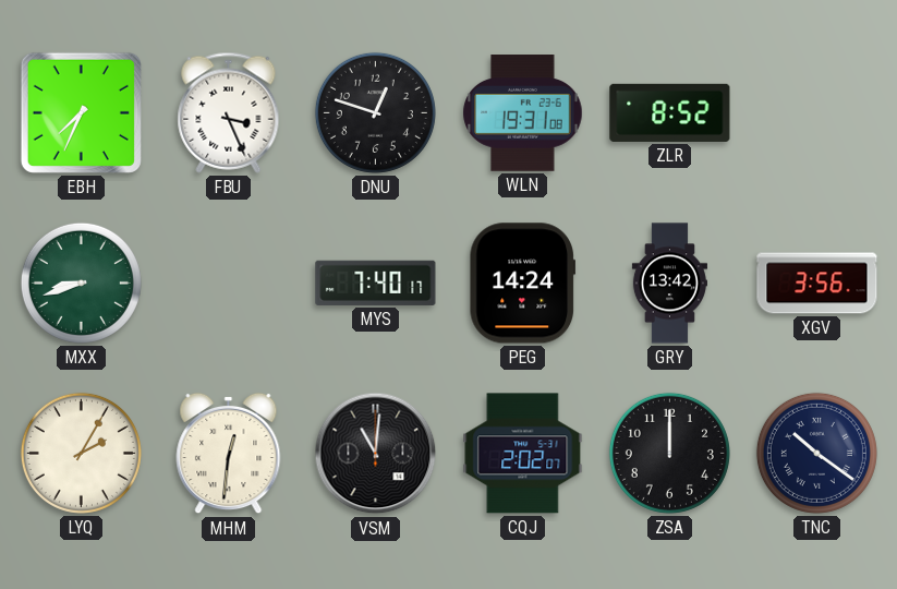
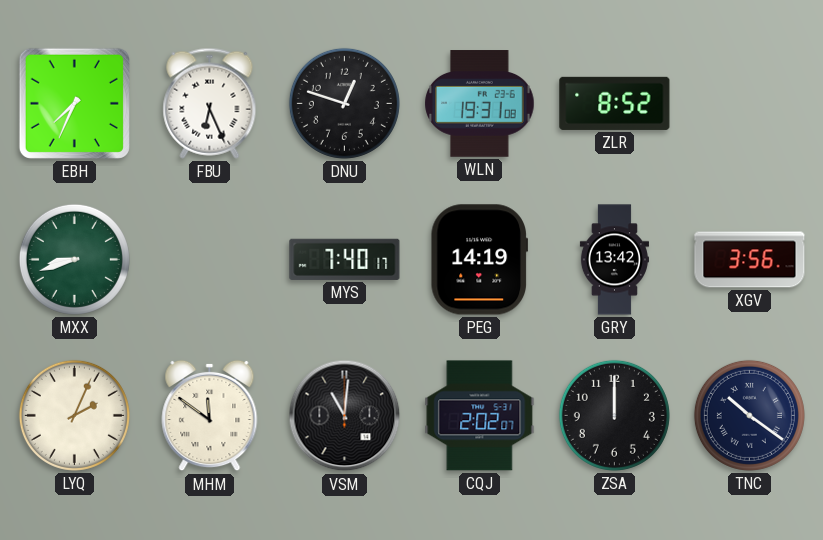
FBU: 3:26 -> 6:26
PEG: 14:24 -> 14:19
LYQ: 2:05 -> 2:04
MHM: 12:31 -> 11:51
